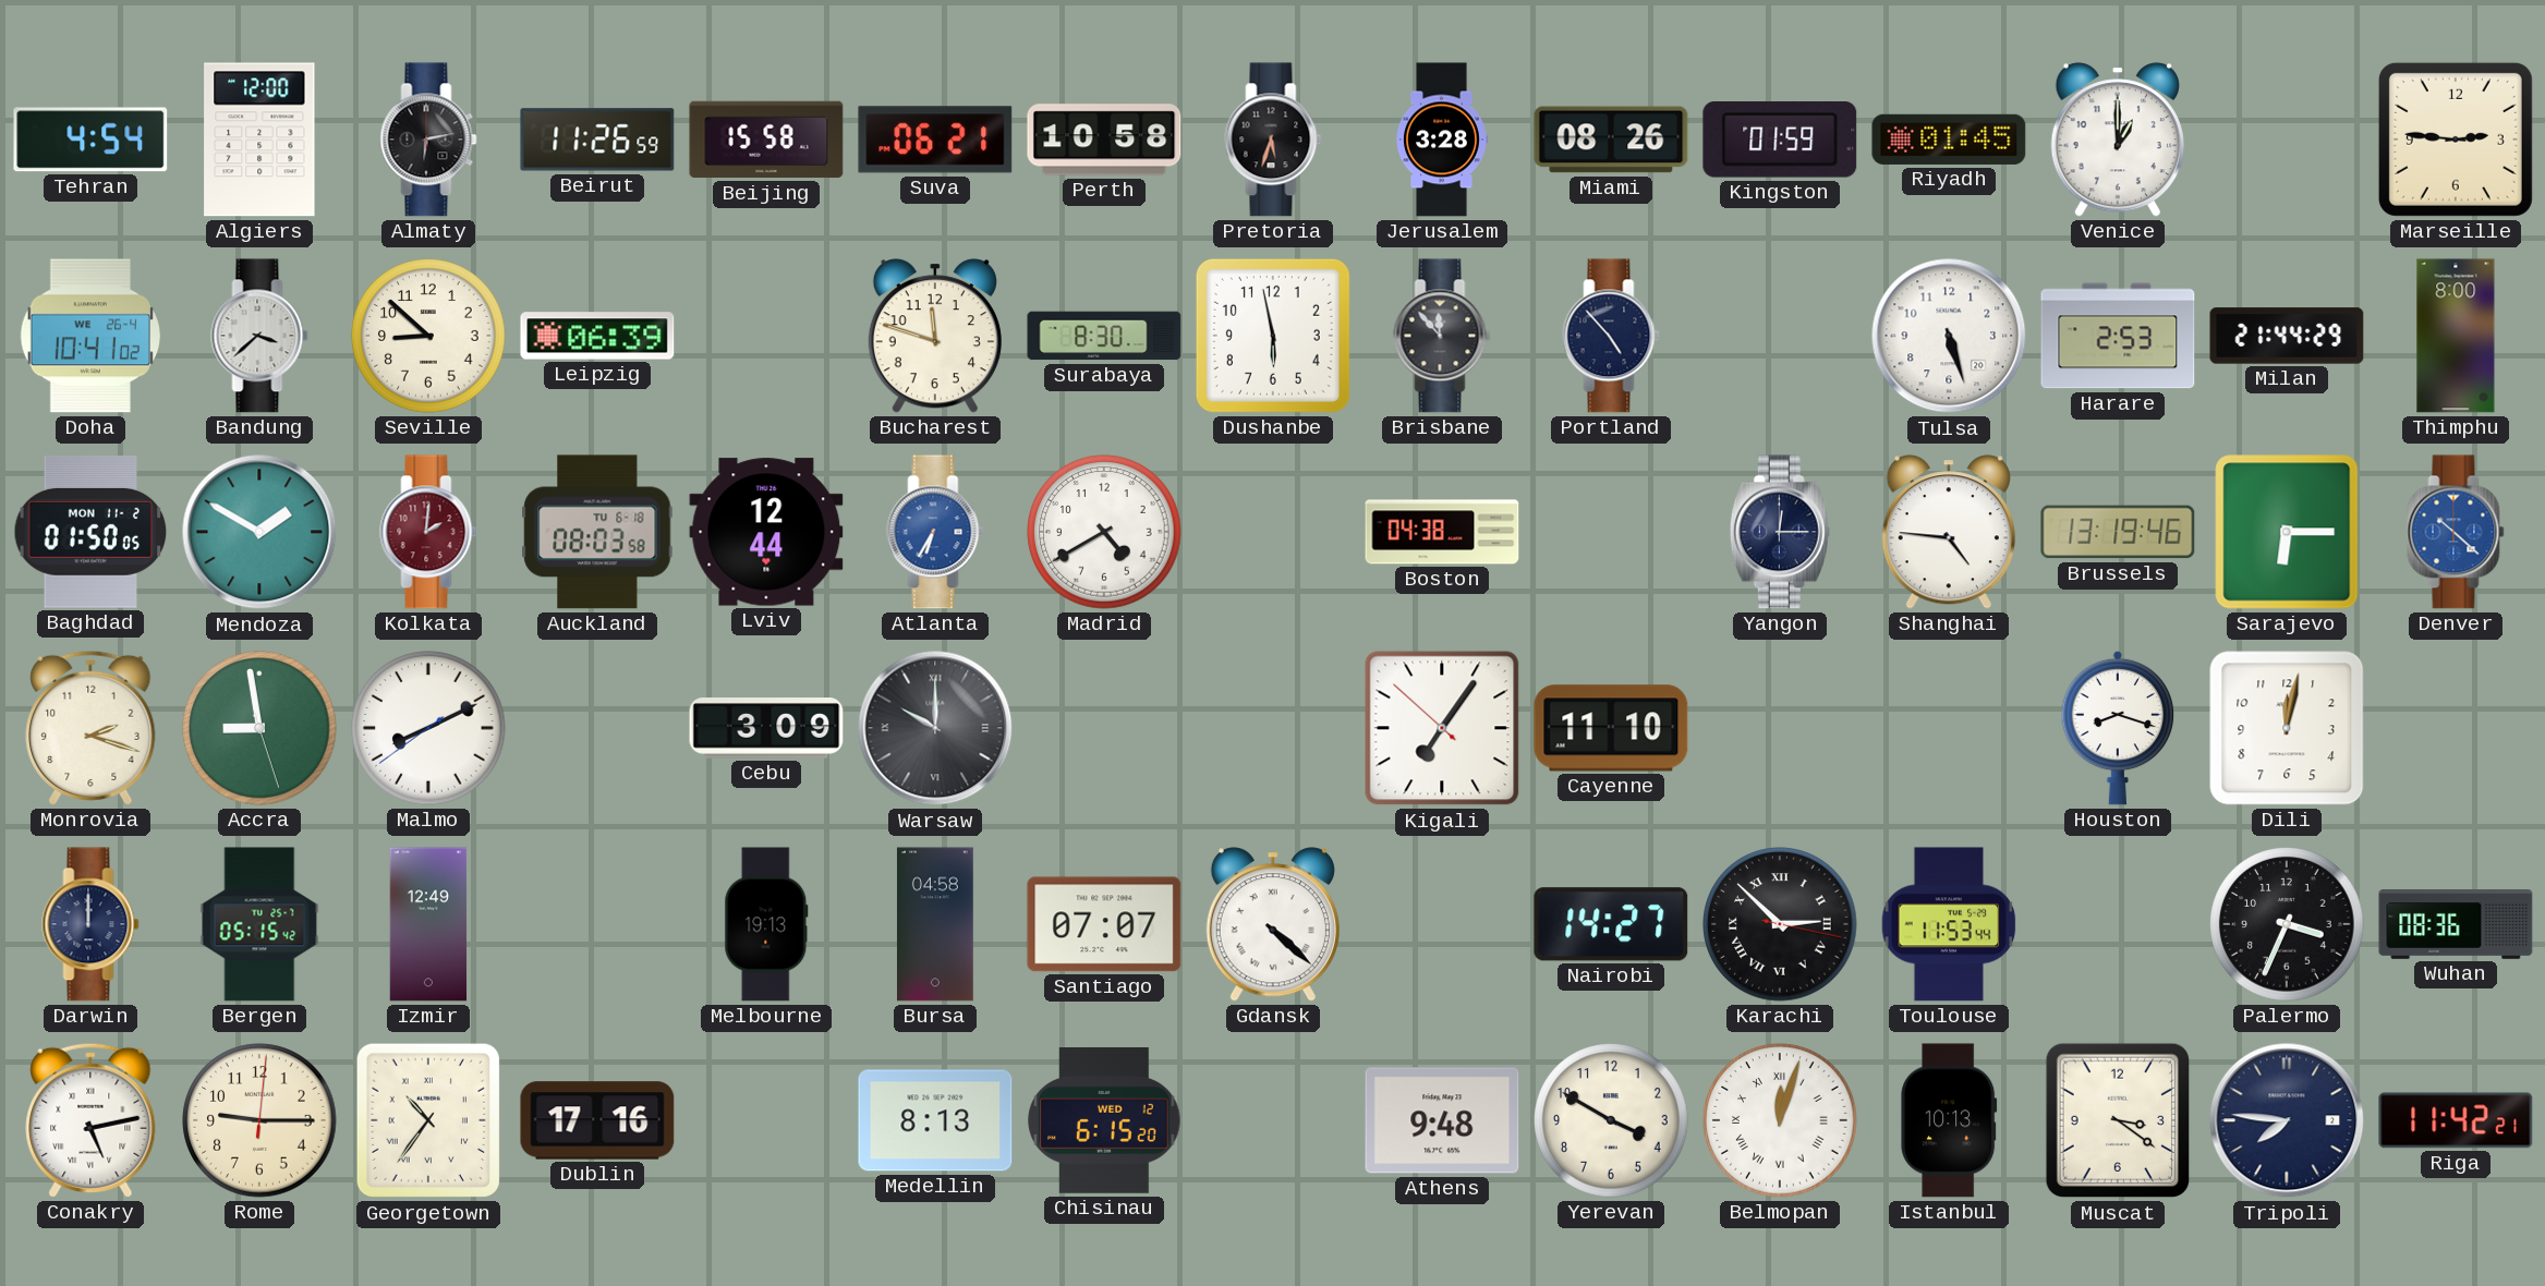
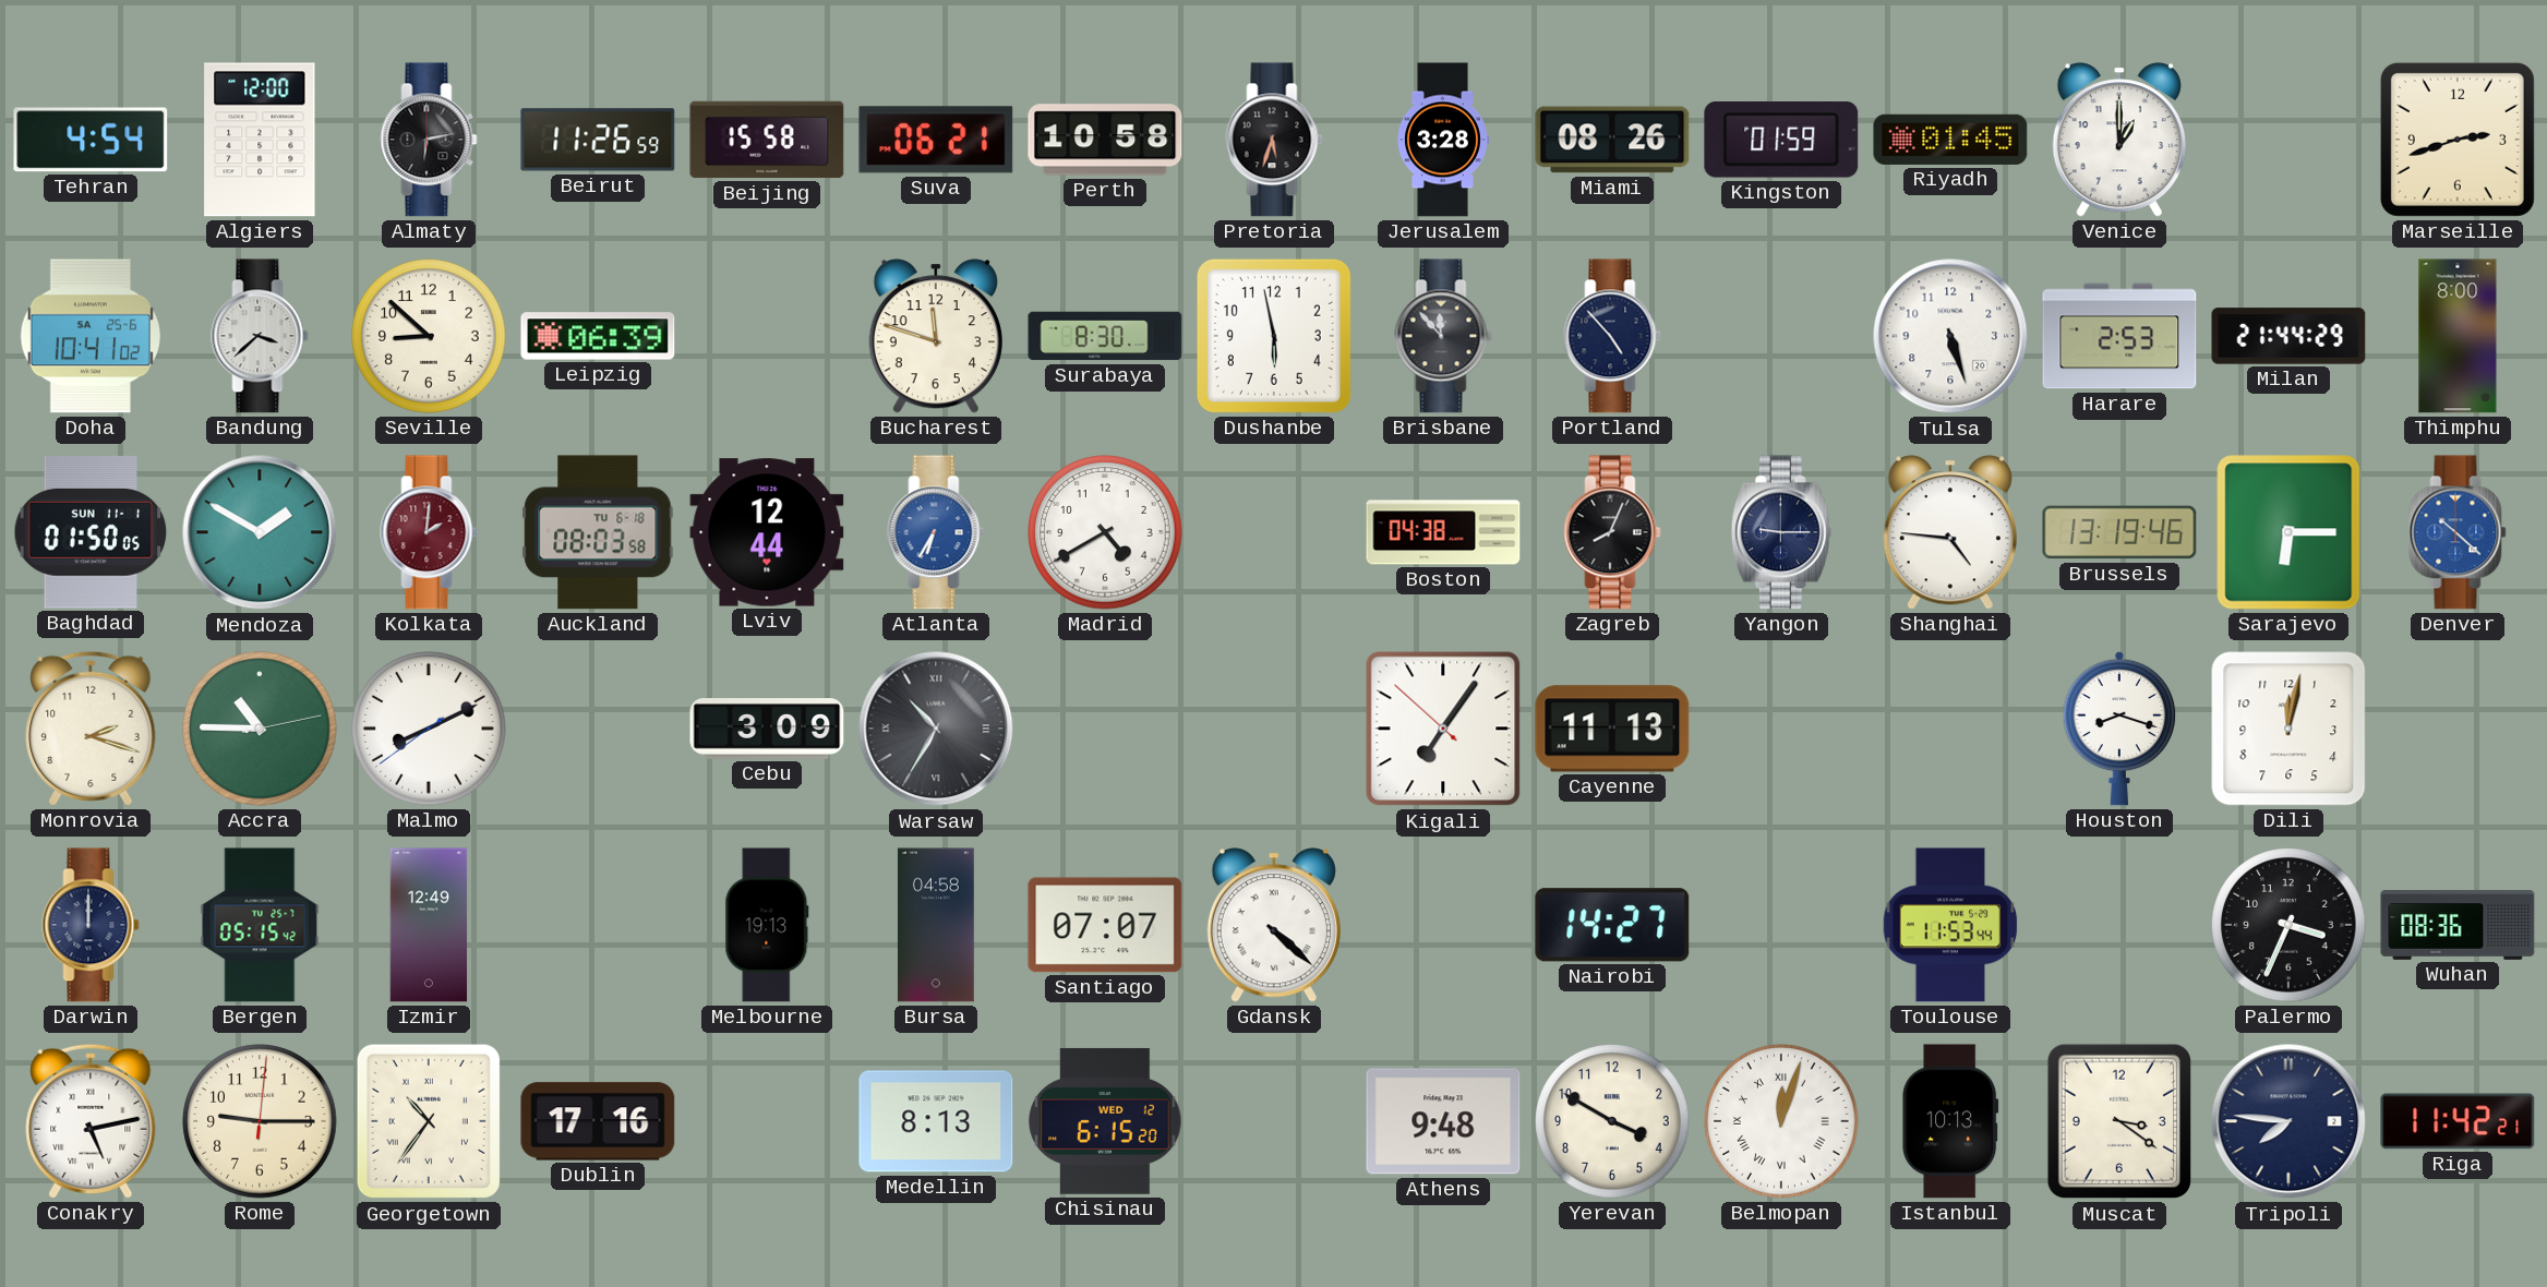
Marseille: 2:46 -> 2:42
Doha date: WE 26-4 -> SA 25-6
Baghdad date: MON 11-2 -> SUN 11-1
Zagreb: none -> 8:04
Yangon: 12:15 -> 9:15
Accra: 8:58 -> 10:45
Warsaw: 10:00 -> 10:35
Cayenne: 11:10 -> 11:13
Karachi: 2:52 -> none
